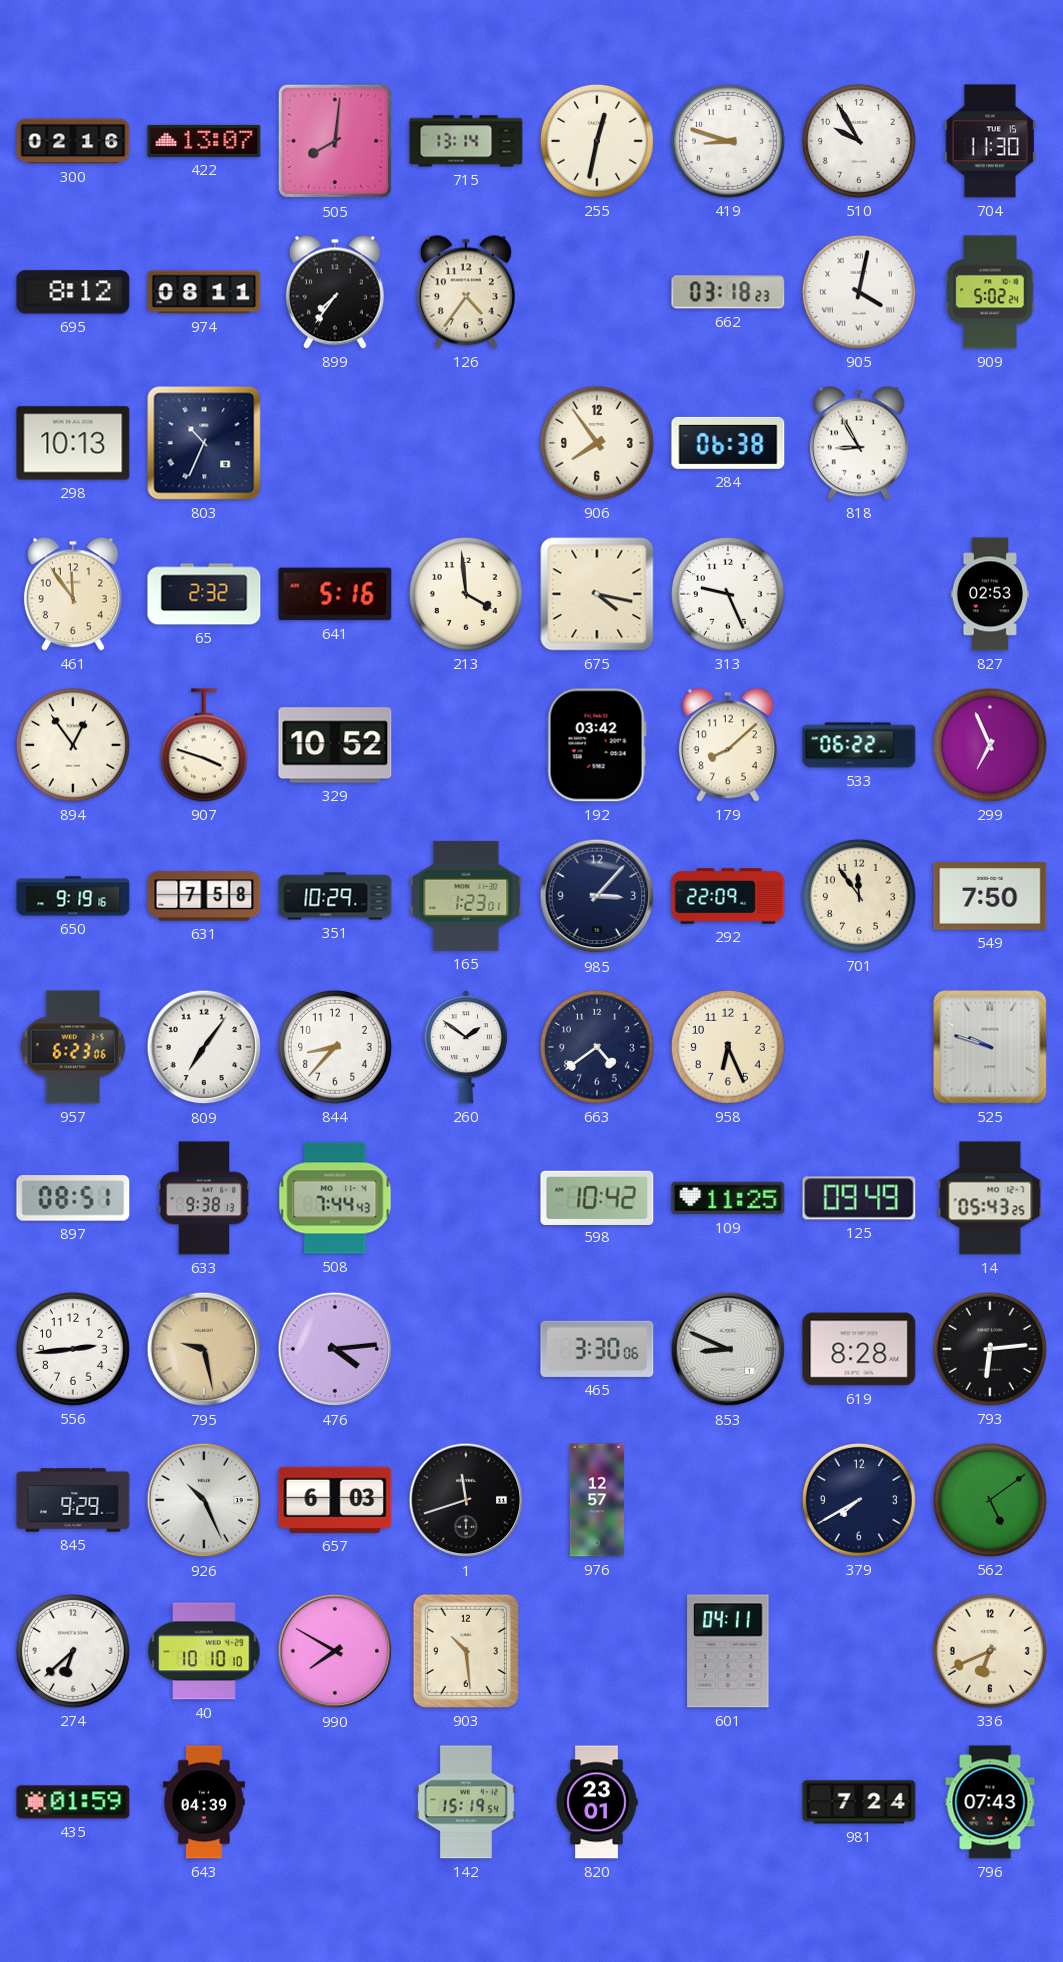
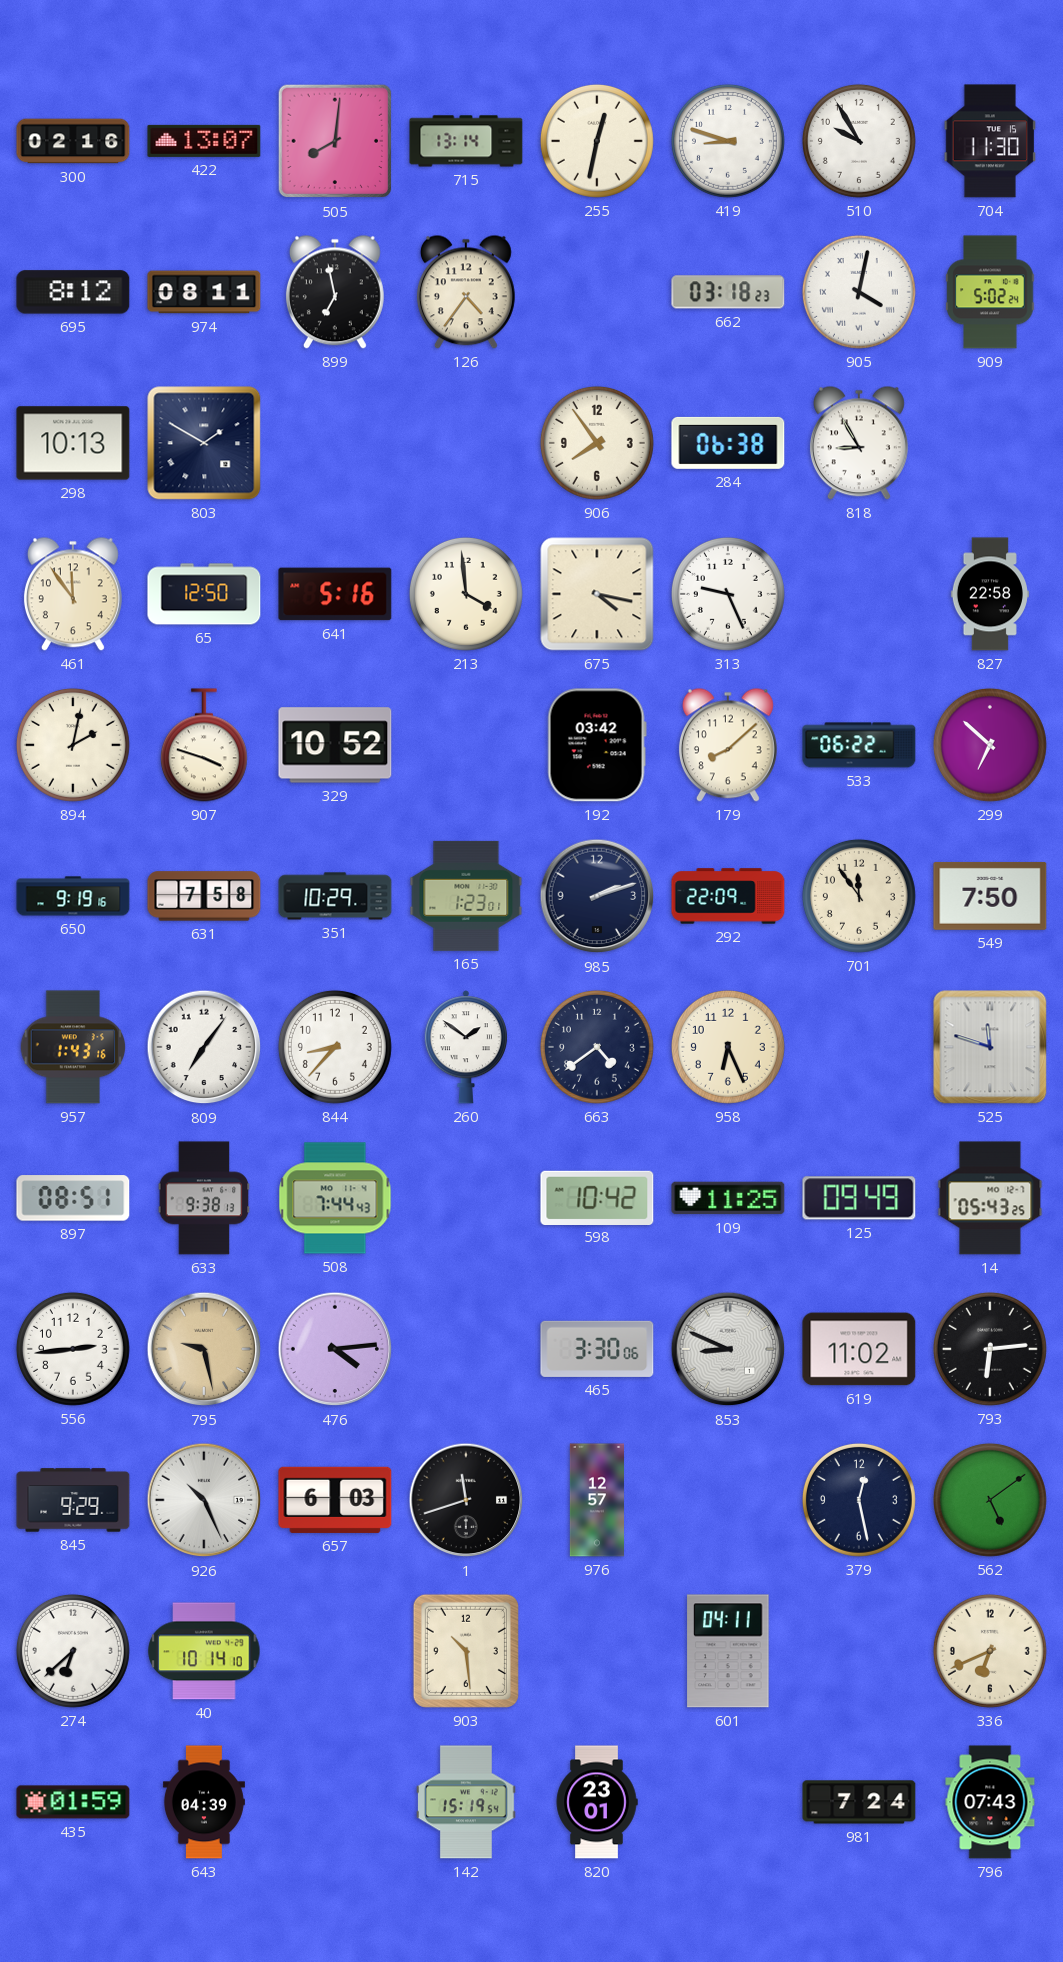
899: 7:36 -> 6:58
803: 10:34 -> 1:50
65: 2:32 -> 12:50
827: 02:53 -> 22:58
894: 12:54 -> 2:02
299: 6:56 -> 6:52
985: 3:07 -> 2:12
957: 6:23 -> 1:43
525: 9:48 -> 11:48
619: 8:28 -> 11:02
379: 7:40 -> 12:28
40: 10:10 -> 10:14
990: 7:50 -> none
